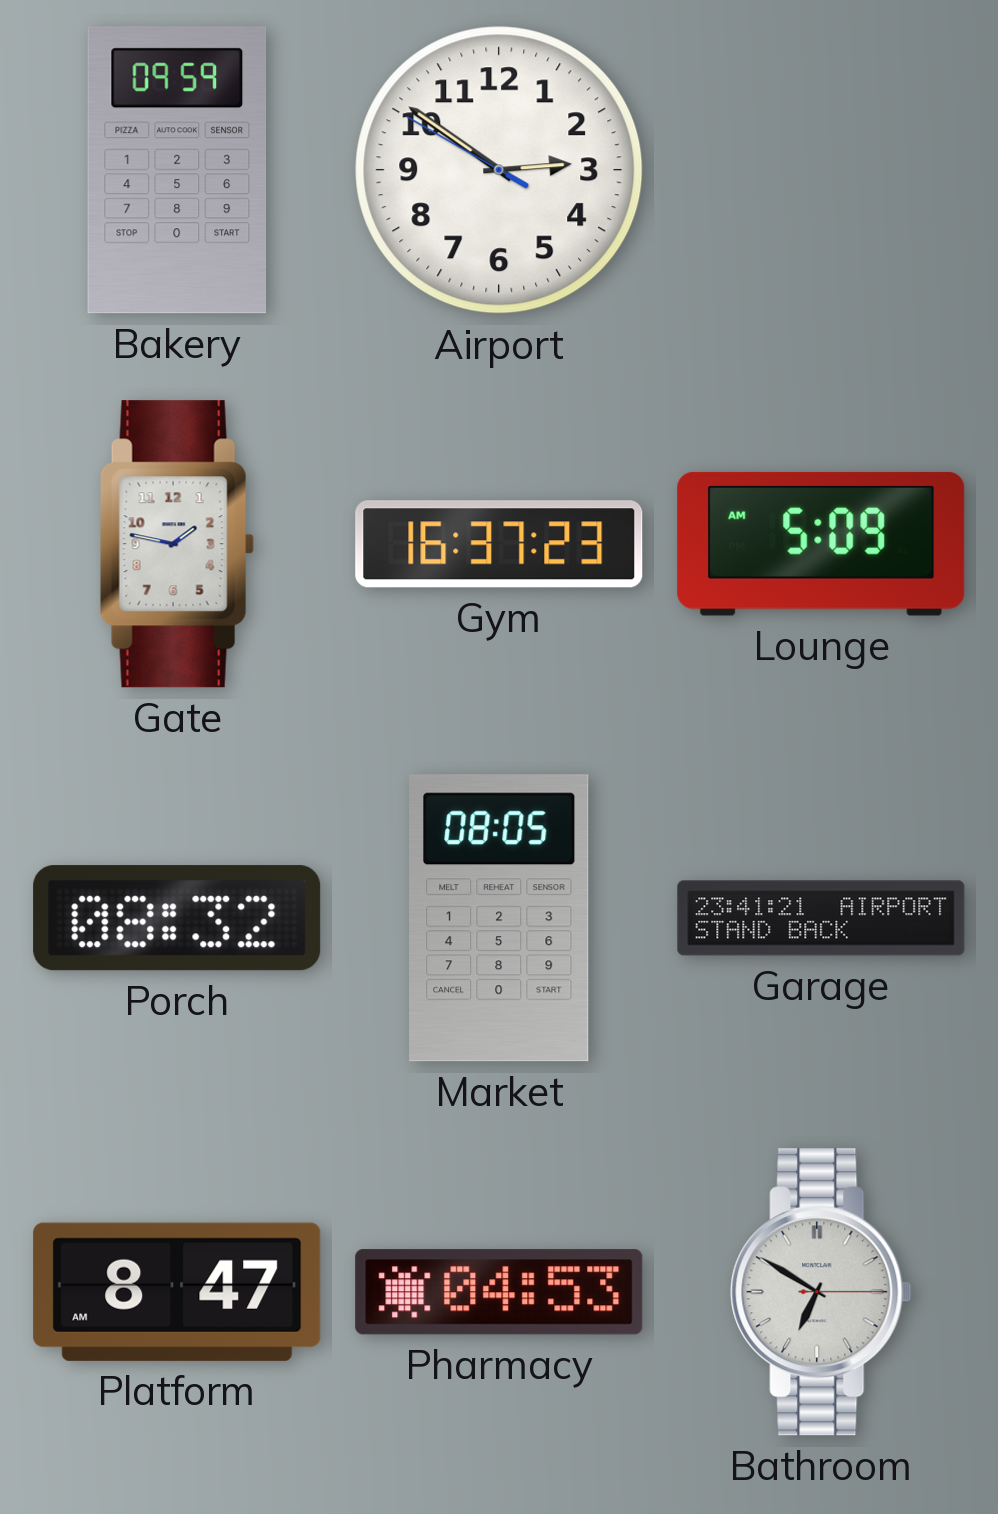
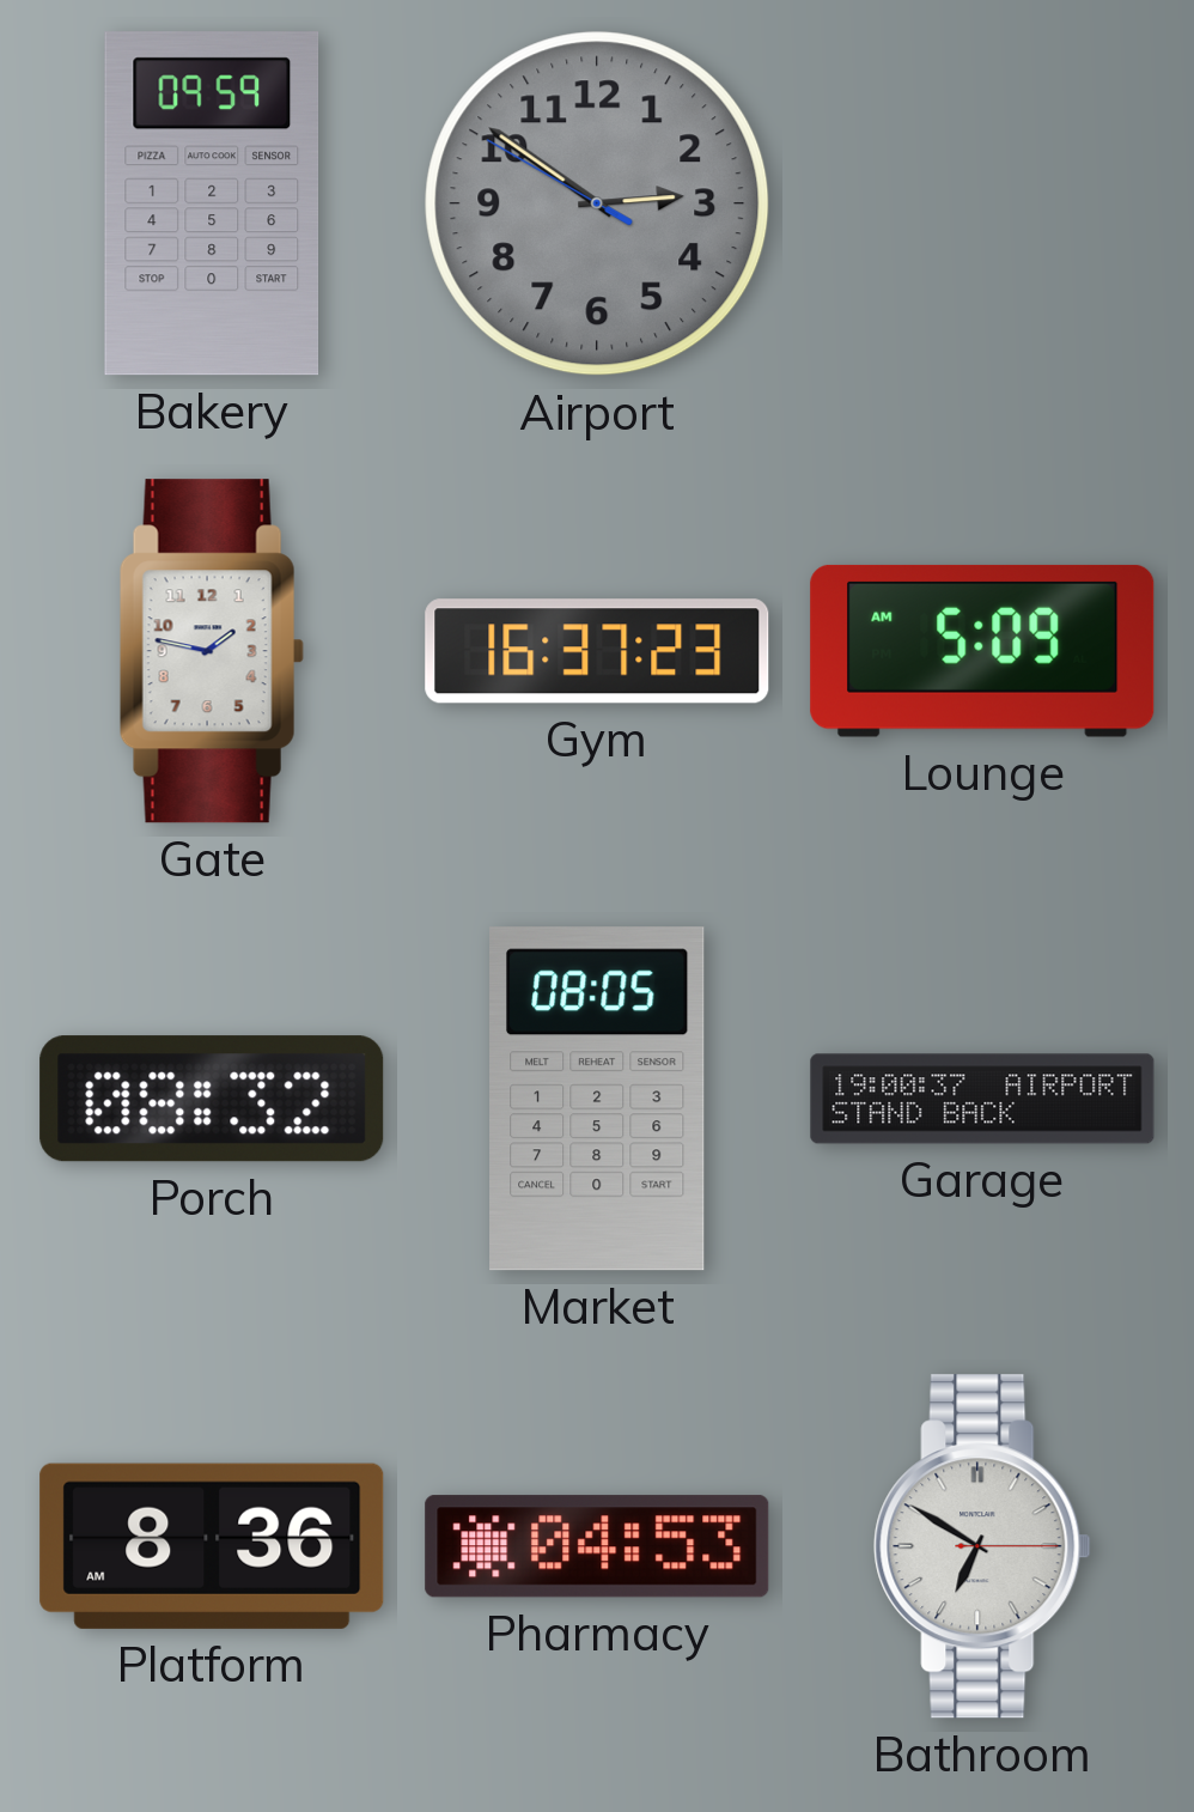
Airport dial: white -> grey
Garage: 23:41 -> 19:00
Platform: 8:47 -> 8:36
